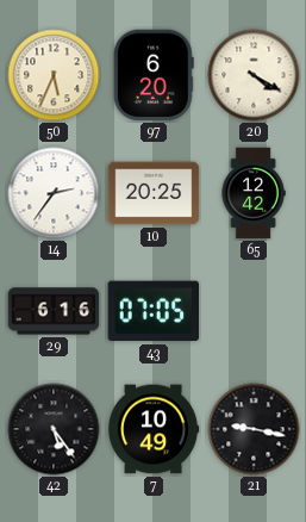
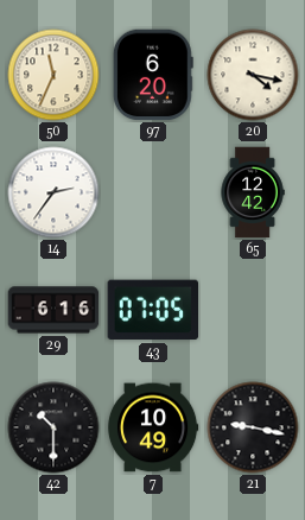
50: 5:34 -> 11:34
20: 4:20 -> 4:17
10: 20:25 -> none
42: 5:24 -> 10:30
